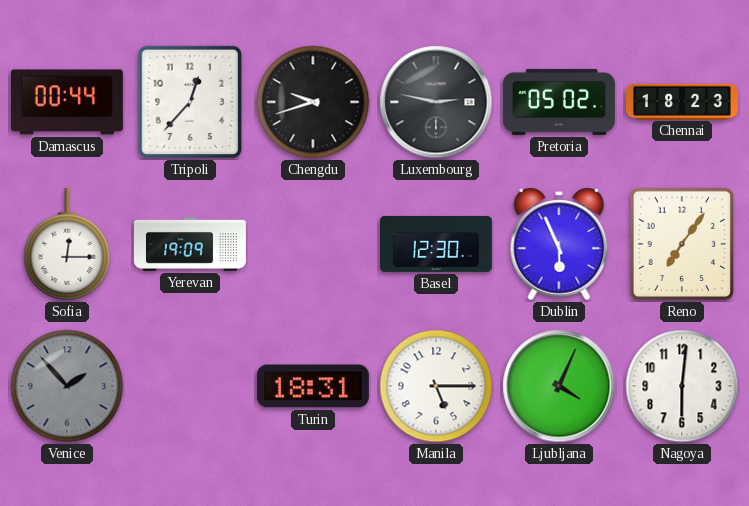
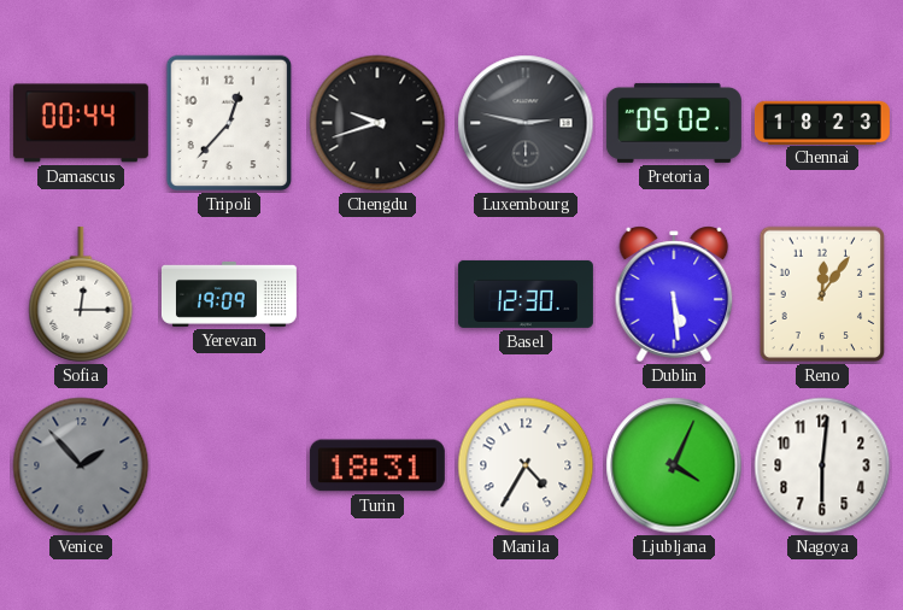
Dublin: 5:56 -> 5:29
Reno: 7:06 -> 12:06
Manila: 5:15 -> 4:35
